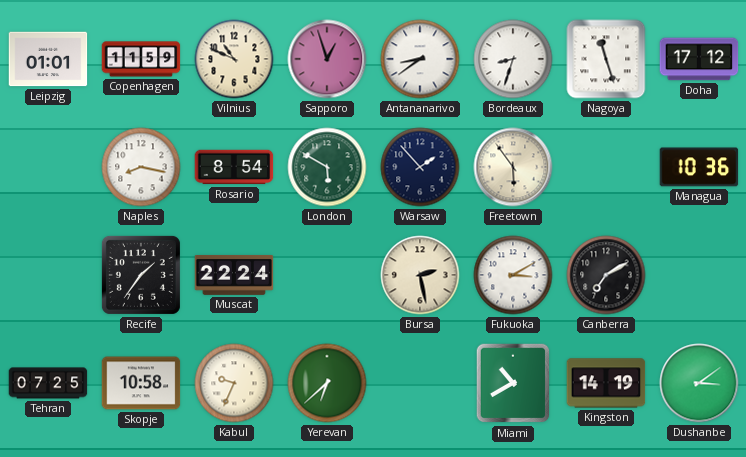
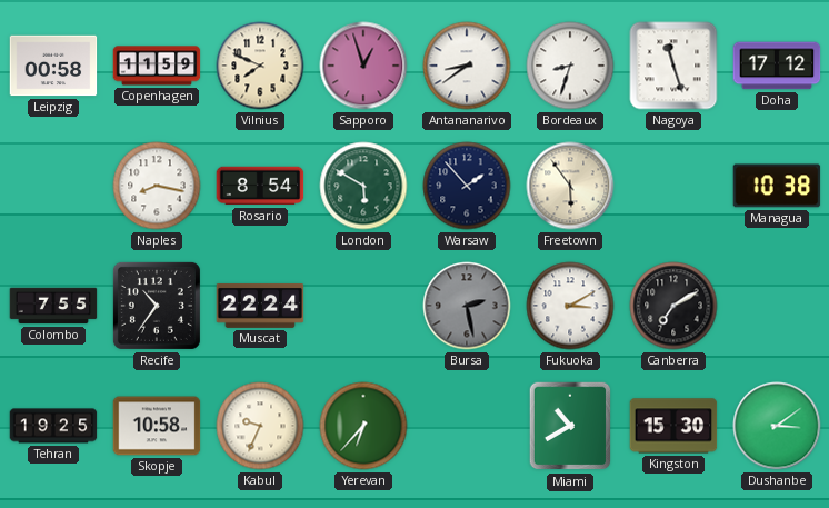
Leipzig: 01:01 -> 00:58
Vilnius: 10:49 -> 7:49
Managua: 10:36 -> 10:38
Colombo: none -> 7:55
Recife: 1:36 -> 10:36
Bursa dial: cream -> grey
Tehran: 07:25 -> 19:25
Yerevan: 6:38 -> 6:37
Kingston: 14:19 -> 15:30
